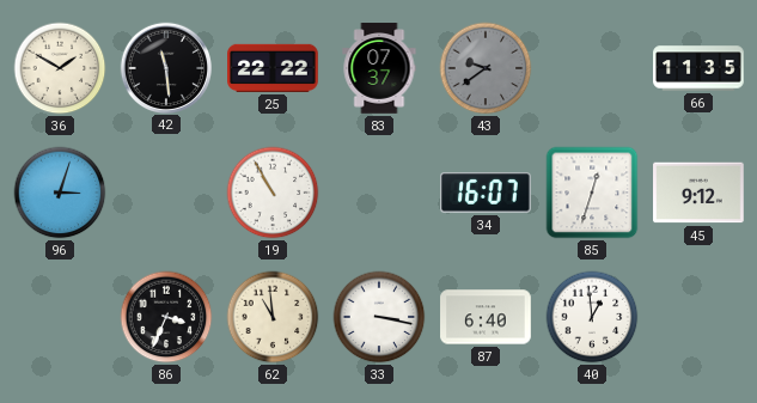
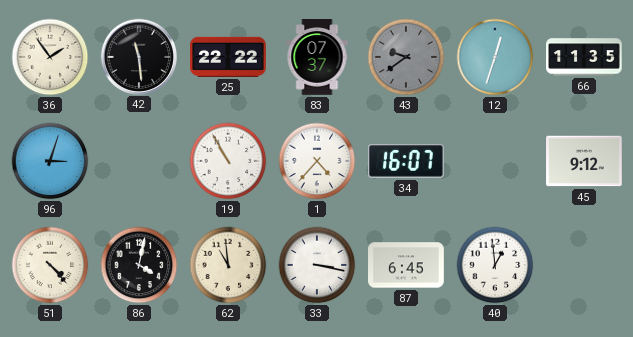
36: 1:50 -> 1:54
12: none -> 12:33
1: none -> 4:37
85: 12:33 -> none
51: none -> 4:23
86: 3:34 -> 4:02
87: 6:40 -> 6:45
